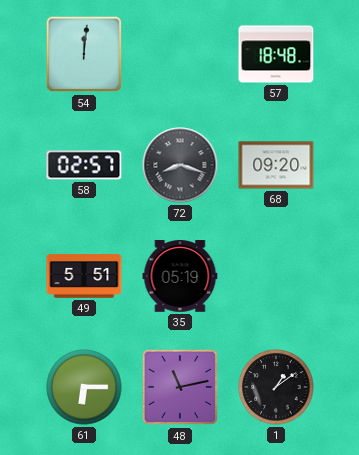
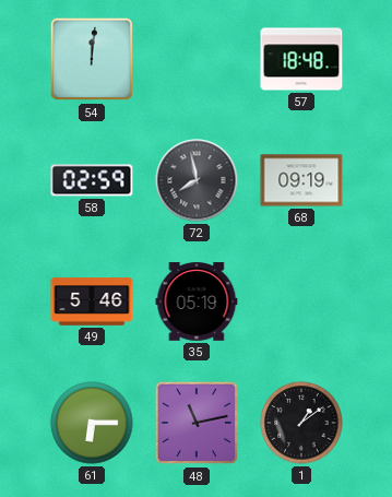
58: 02:57 -> 02:59
72: 8:18 -> 7:58
68: 09:20 -> 09:19
49: 5:51 -> 5:46
